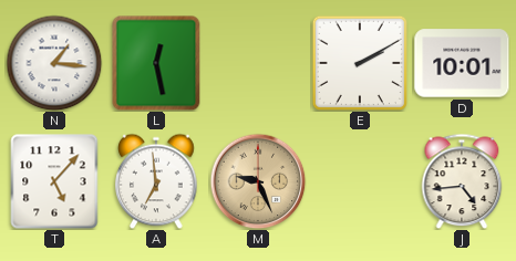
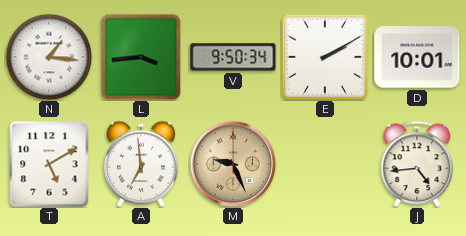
L: 12:28 -> 3:44
V: none -> 9:50
T: 5:07 -> 5:10
